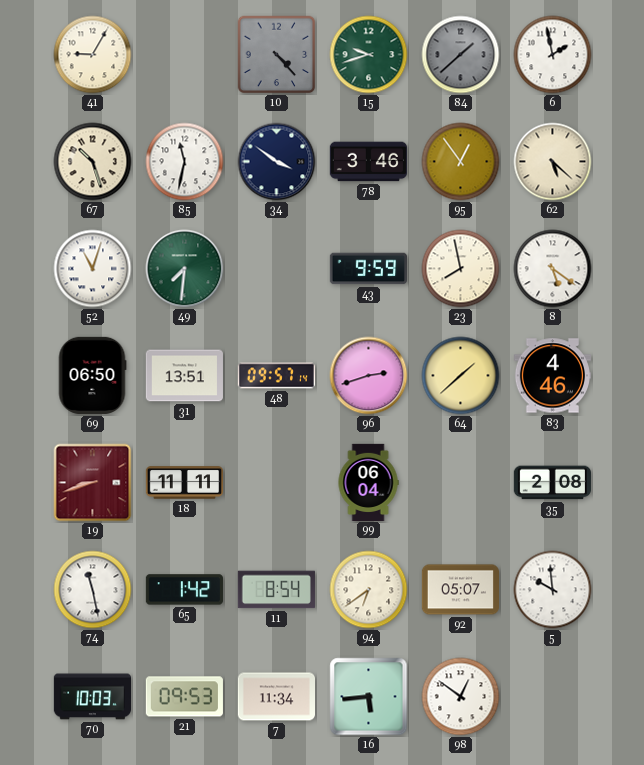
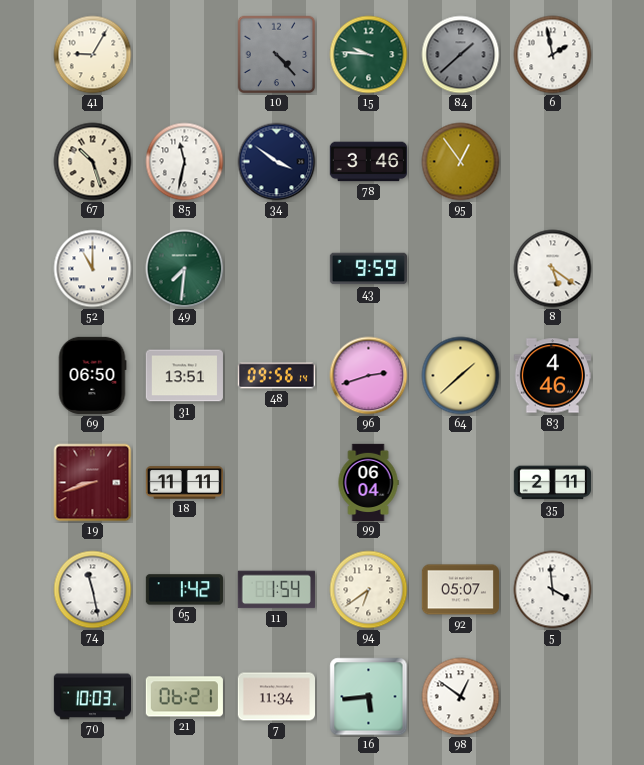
15: 9:42 -> 9:46
62: 5:22 -> none
52: 11:03 -> 11:00
23: 7:58 -> none
48: 09:57 -> 09:56
35: 2:08 -> 2:11
11: 8:54 -> 1:54
5: 9:59 -> 3:59
21: 09:53 -> 06:21
